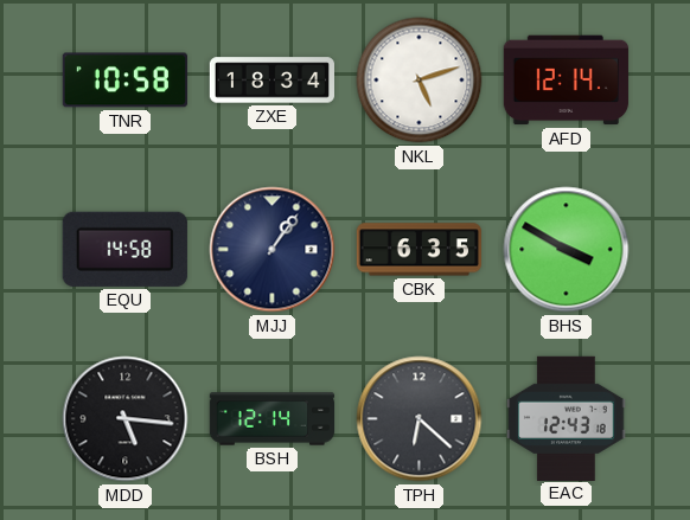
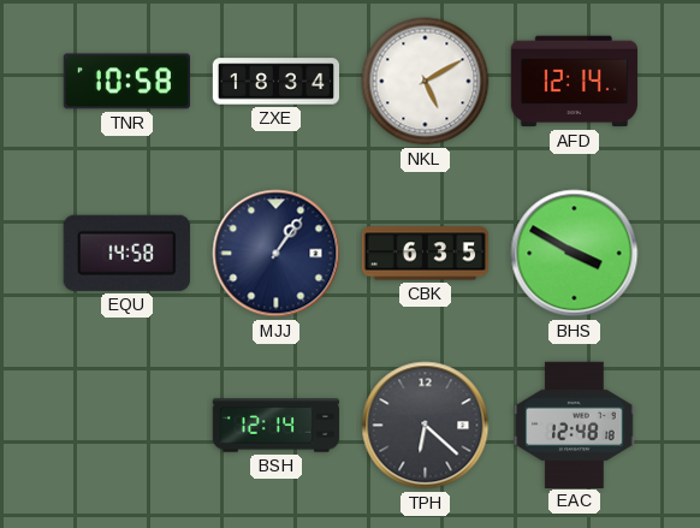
NKL: 5:12 -> 5:10
MDD: 5:16 -> none
EAC: 12:43 -> 12:48
